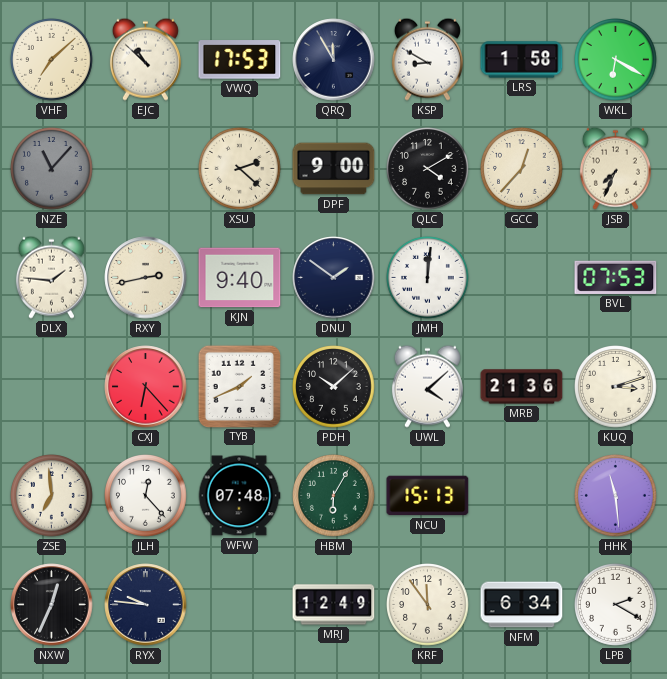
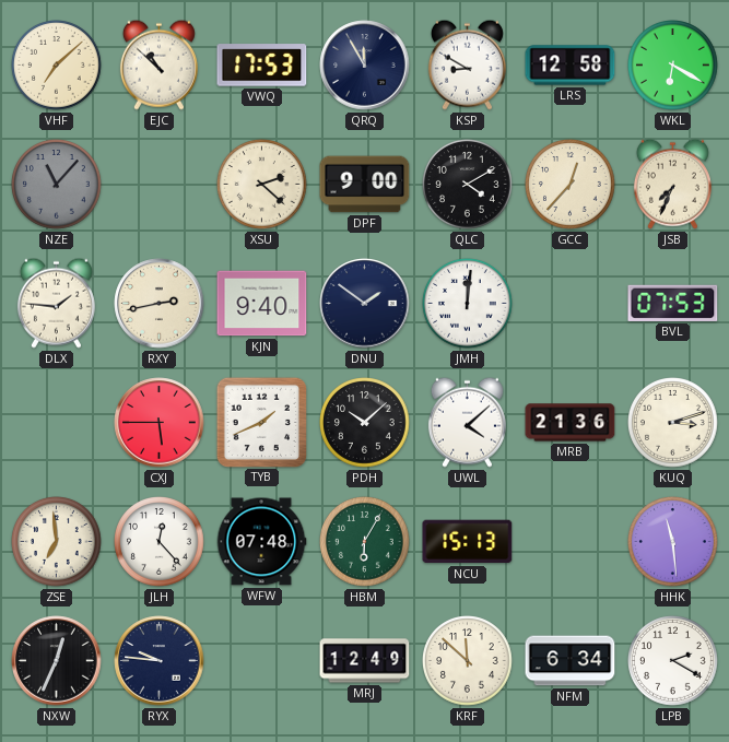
LRS: 1:58 -> 12:58
CXJ: 6:23 -> 5:45
KRF: 11:54 -> 11:52
